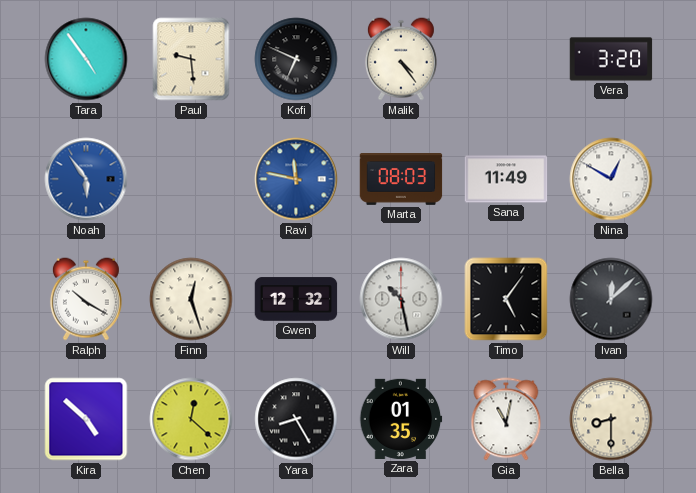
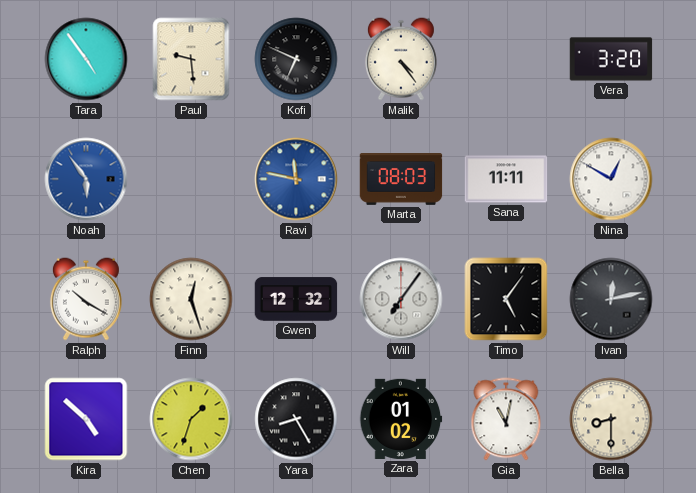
Sana: 11:49 -> 11:11
Will: 10:28 -> 7:06
Ivan: 12:08 -> 12:13
Chen: 12:22 -> 1:33
Zara: 01:35 -> 01:02
